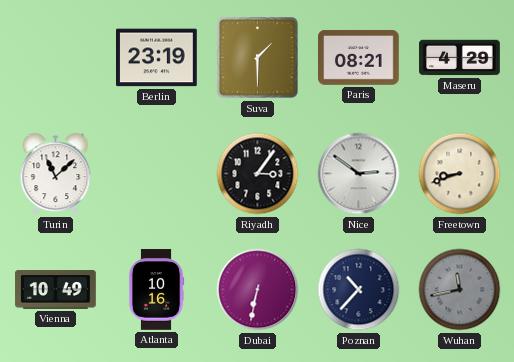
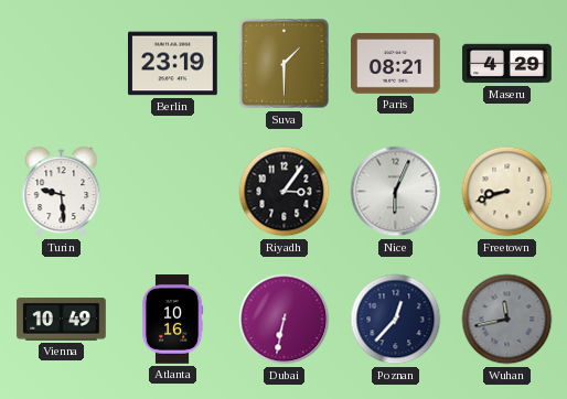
Turin: 11:08 -> 9:29
Nice: 2:51 -> 6:04
Poznan: 10:37 -> 12:37
